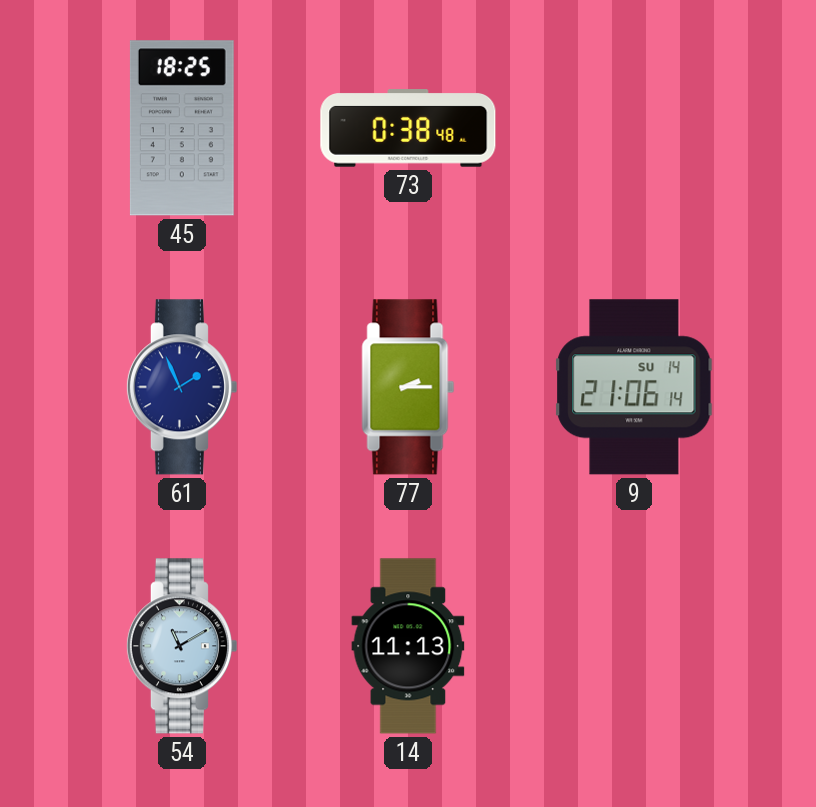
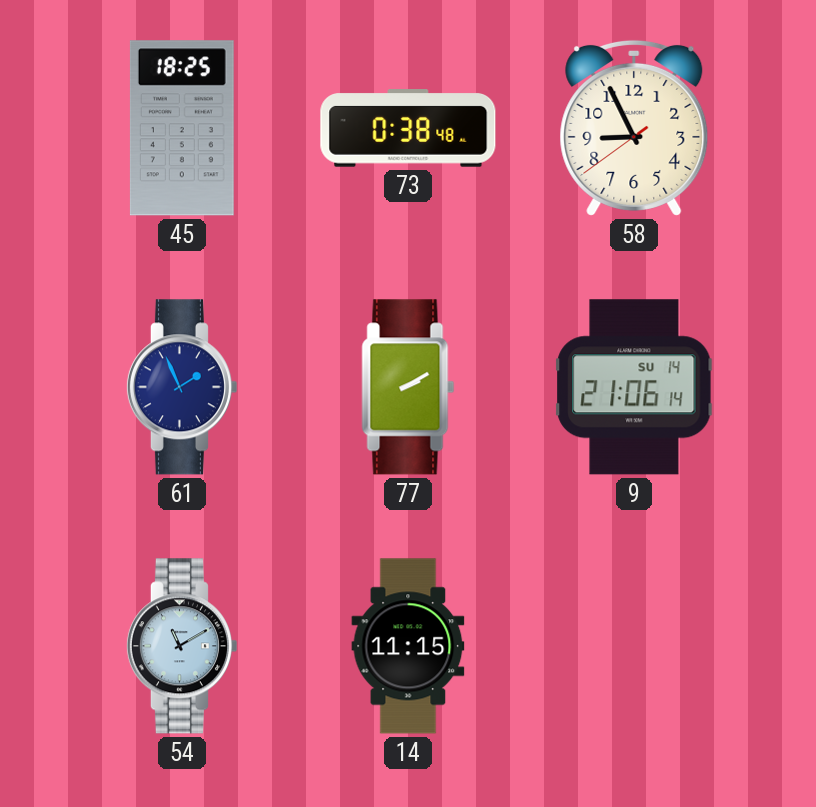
58: none -> 8:55
77: 2:15 -> 2:10
14: 11:13 -> 11:15
